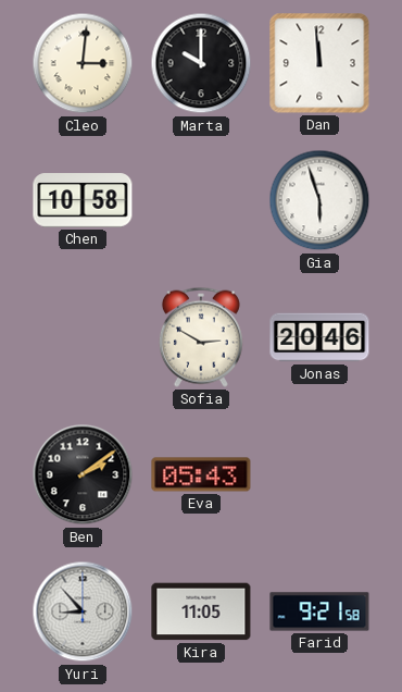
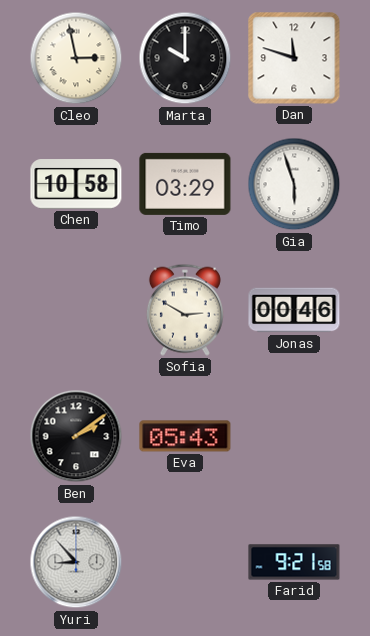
Cleo: 3:01 -> 2:58
Dan: 11:59 -> 11:48
Timo: none -> 03:29
Jonas: 20:46 -> 00:46
Kira: 11:05 -> none
